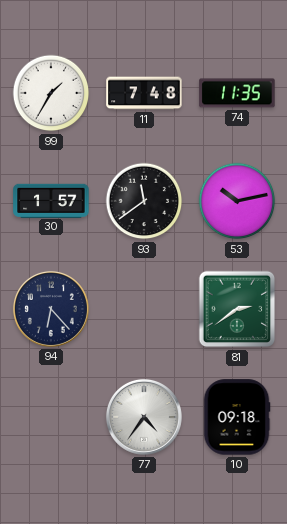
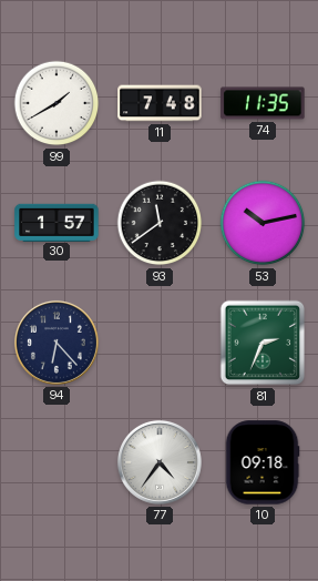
99: 1:35 -> 1:40
81: 2:39 -> 2:34
